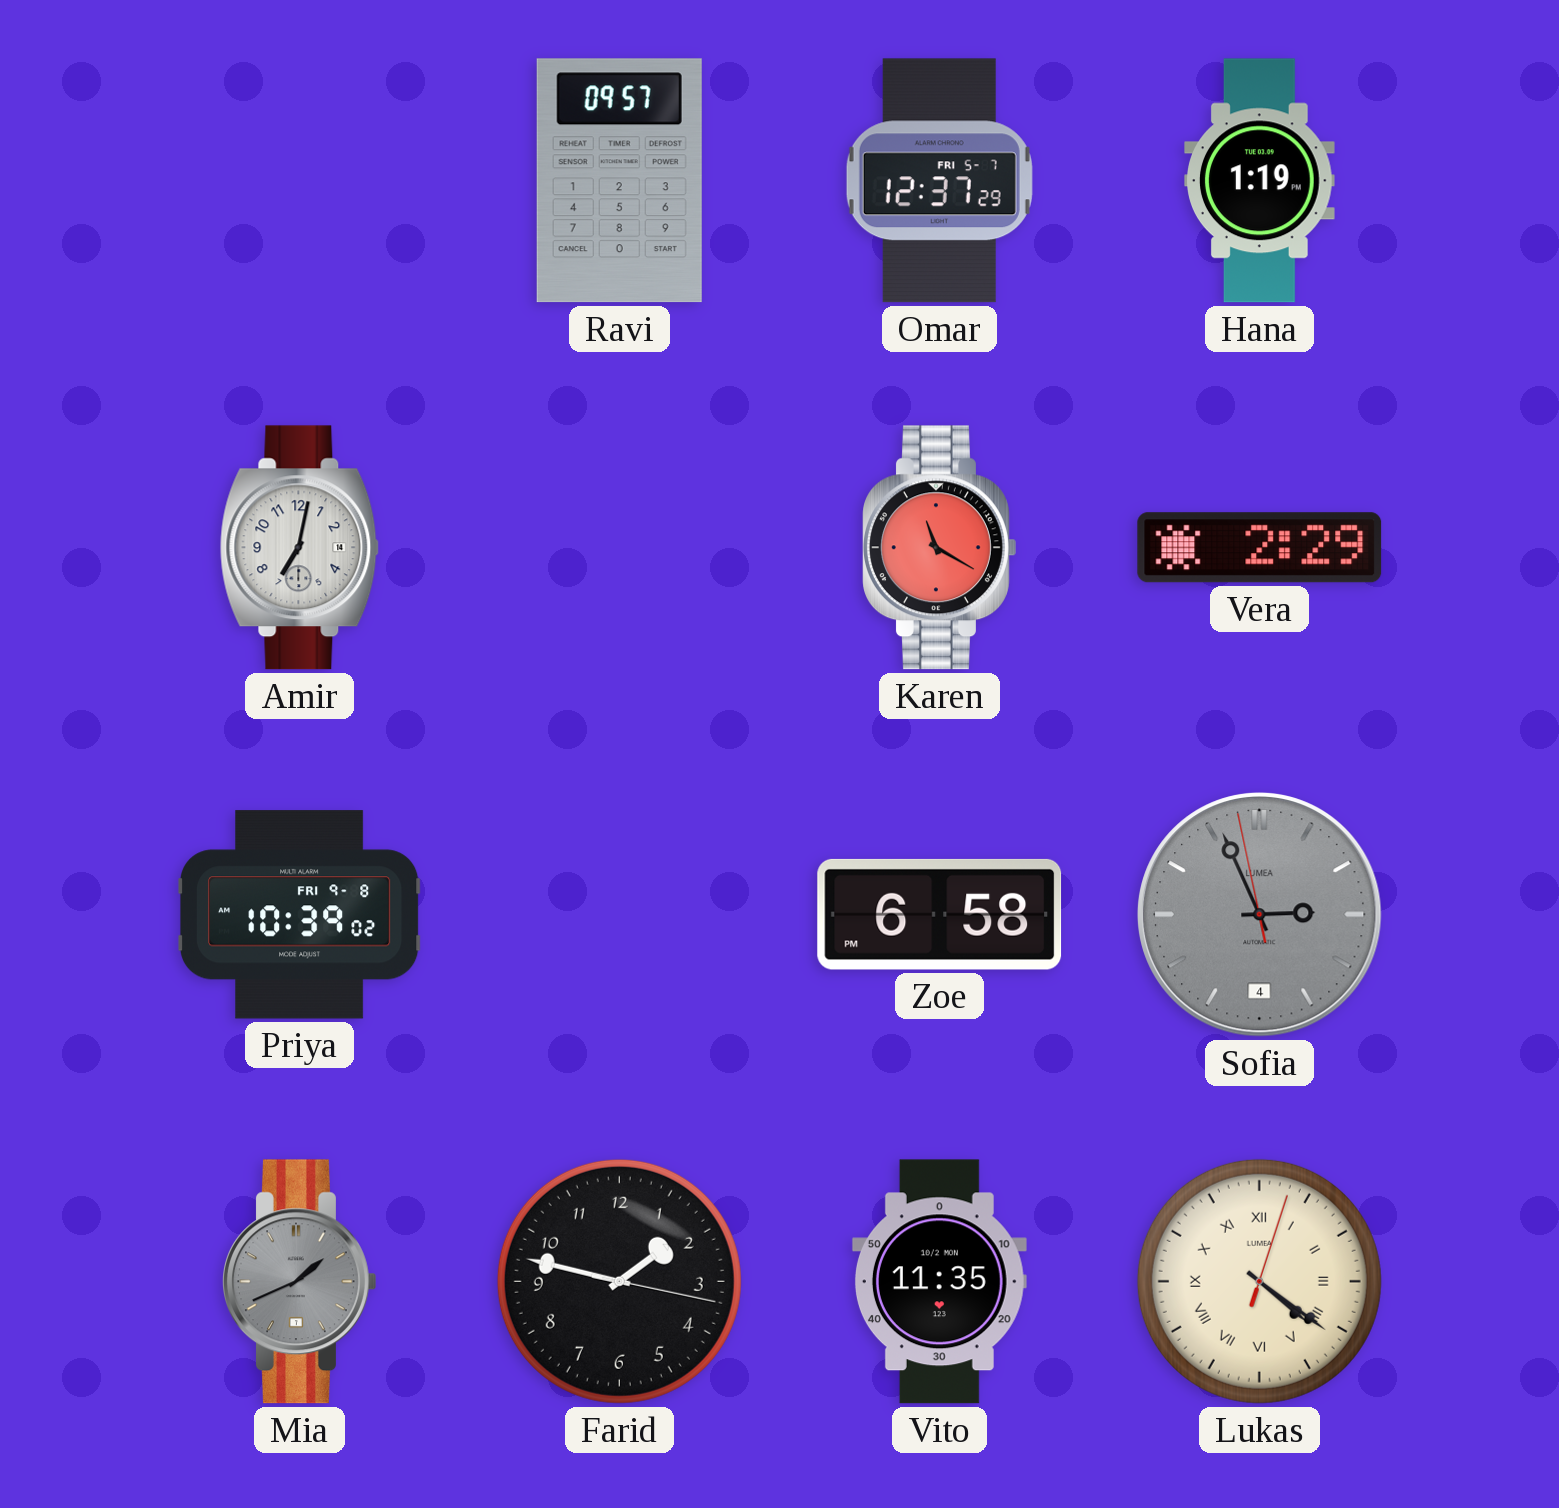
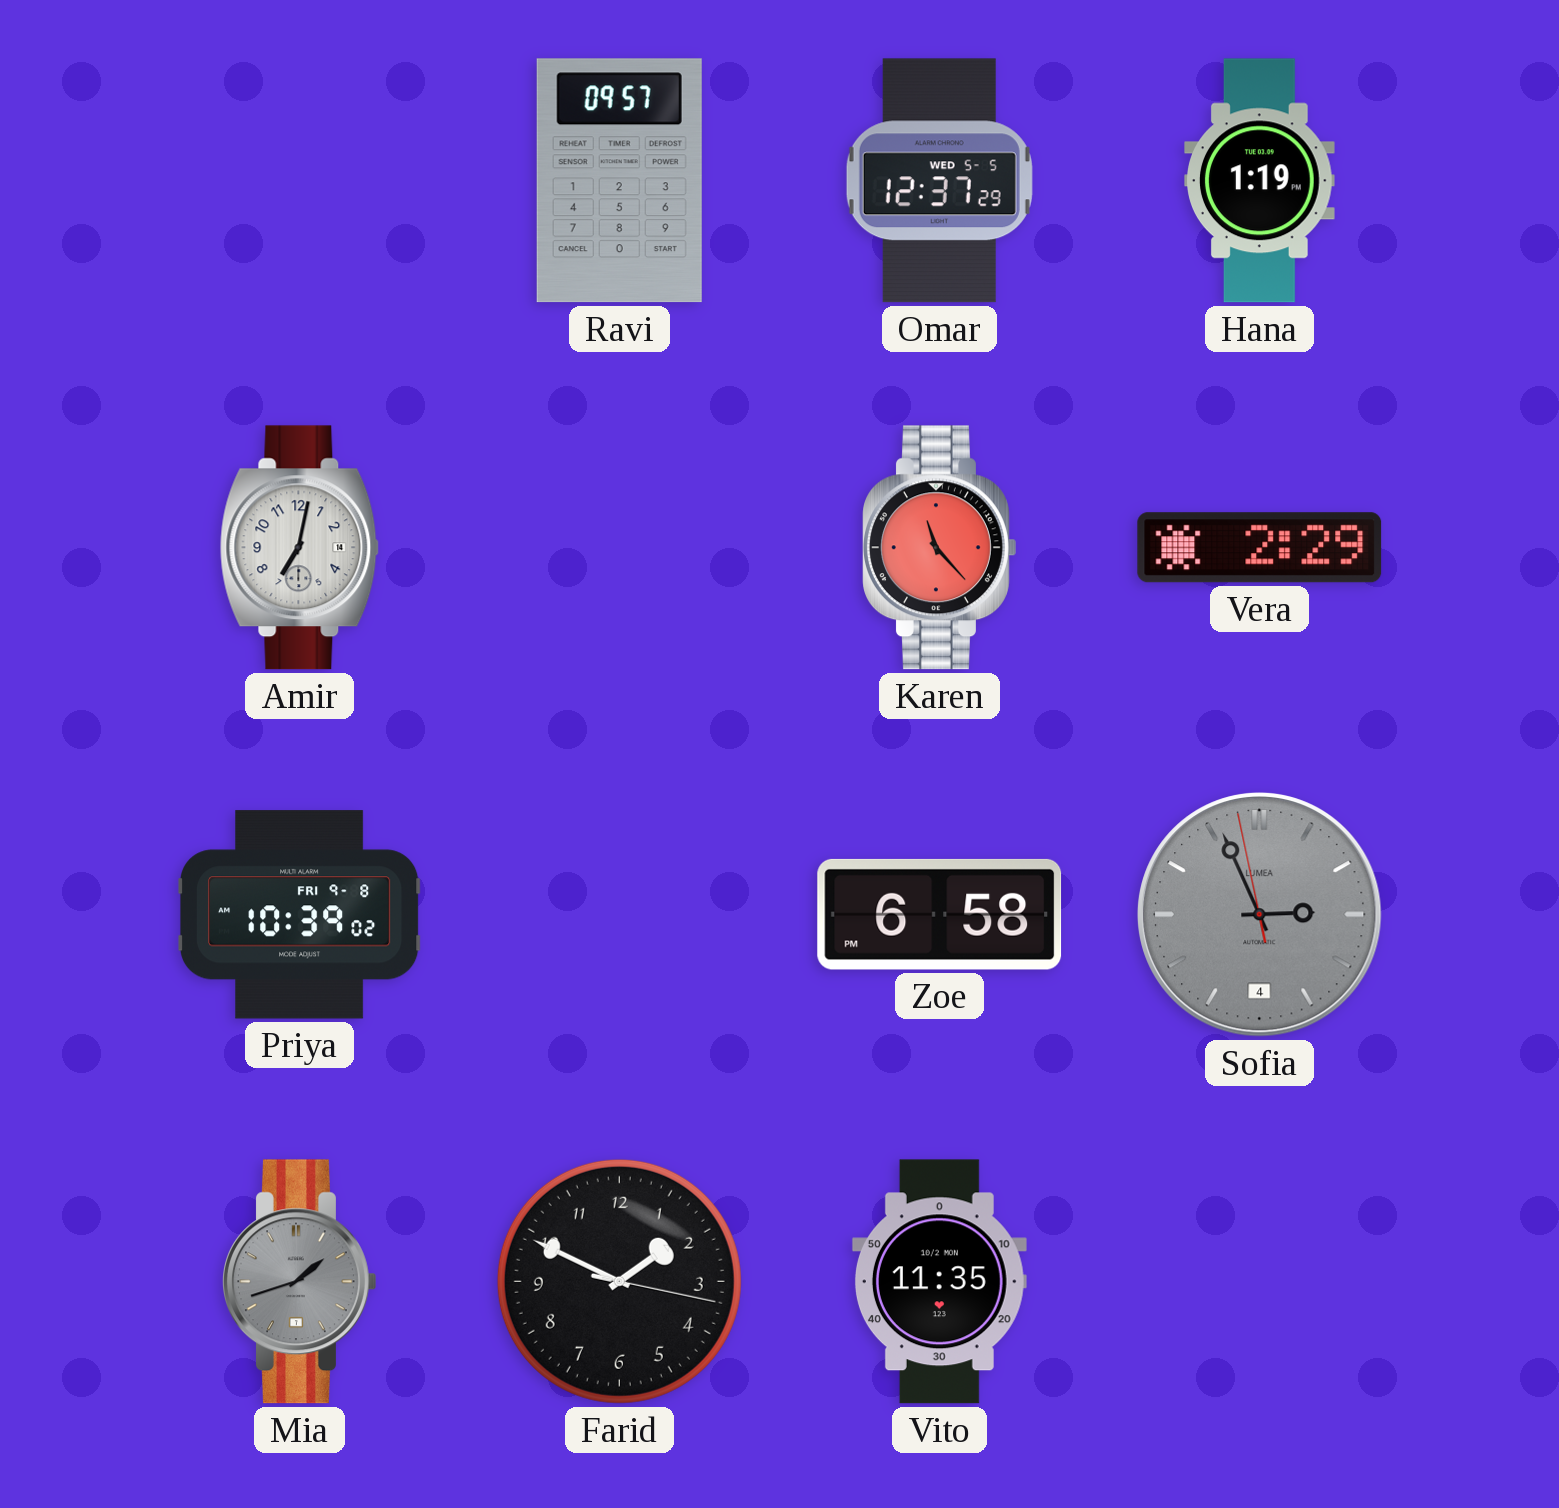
Omar date: FRI 5-7 -> WED 5-5
Karen: 11:20 -> 11:23
Mia: 1:41 -> 1:42
Farid: 1:47 -> 1:49
Lukas: 4:21 -> none
